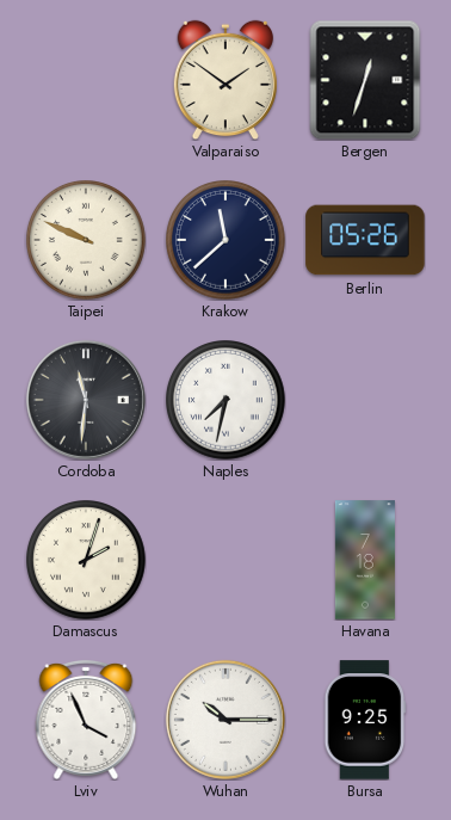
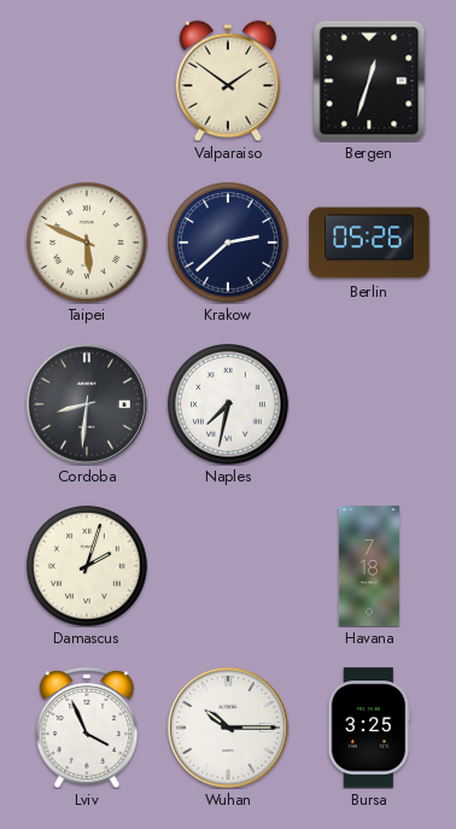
Taipei: 9:49 -> 5:49
Krakow: 11:38 -> 2:38
Cordoba: 11:31 -> 8:31
Bursa: 9:25 -> 3:25
